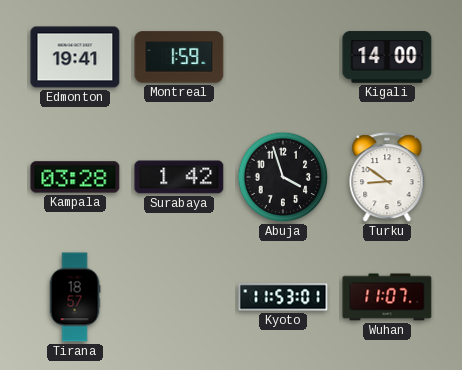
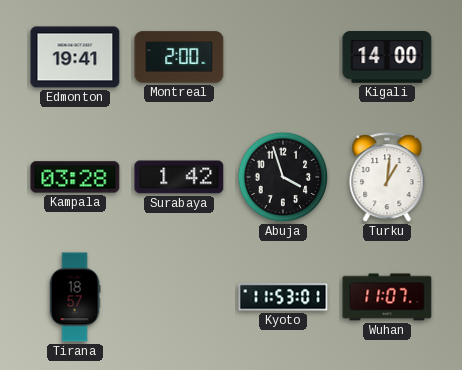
Montreal: 1:59 -> 2:00
Turku: 8:51 -> 1:01
